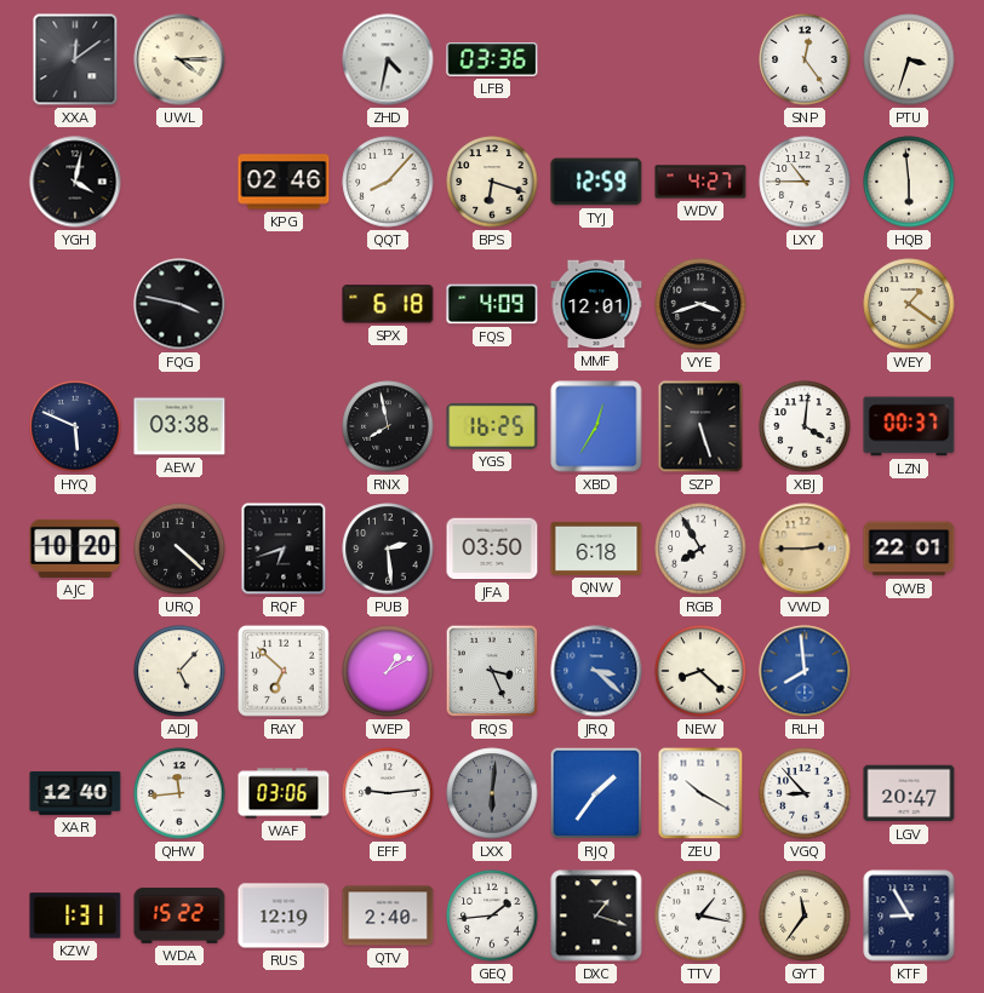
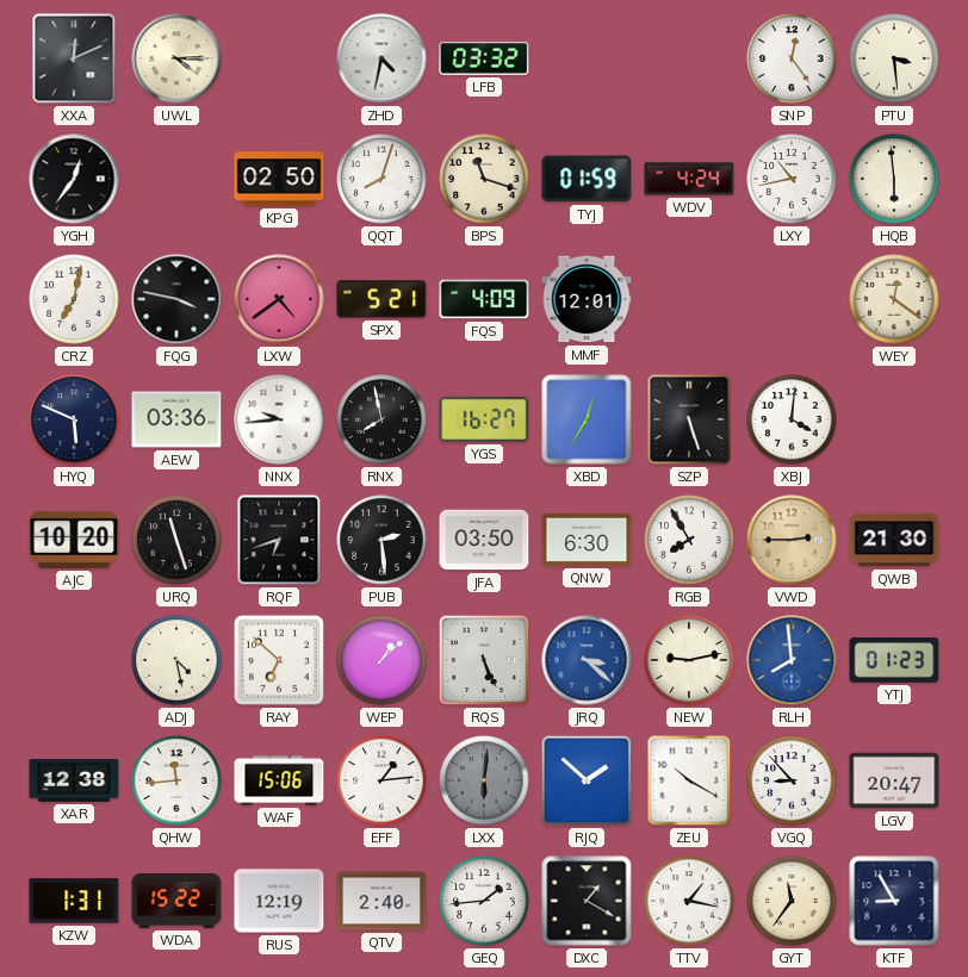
XXA: 12:09 -> 12:11
LFB: 03:36 -> 03:32
PTU: 3:33 -> 3:29
YGH: 4:02 -> 12:36
KPG: 02:46 -> 02:50
QQT: 8:07 -> 8:03
BPS: 6:18 -> 11:18
TYJ: 12:59 -> 01:59
WDV: 4:27 -> 4:24
LXY: 10:45 -> 10:43
CRZ: none -> 7:02
LXW: none -> 4:39
SPX: 6:18 -> 5:21
VYE: 3:42 -> none
WEY: 1:21 -> 12:21
AEW: 03:38 -> 03:36
NNX: none -> 9:44
YGS: 16:25 -> 16:27
LZN: 00:37 -> none
URQ: 4:22 -> 11:27
QNW: 6:18 -> 6:30
QWB: 22:01 -> 21:30
ADJ: 5:07 -> 4:28
WEP: 1:10 -> 1:08
RQS: 3:26 -> 5:26
NEW: 8:22 -> 9:13
YTJ: none -> 01:23
XAR: 12:40 -> 12:38
WAF: 03:06 -> 15:06
EFF: 9:14 -> 1:14
RJQ: 1:36 -> 1:52
DXC: 1:18 -> 1:20
